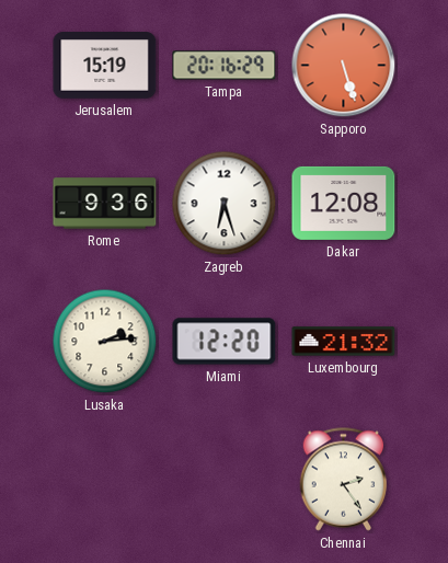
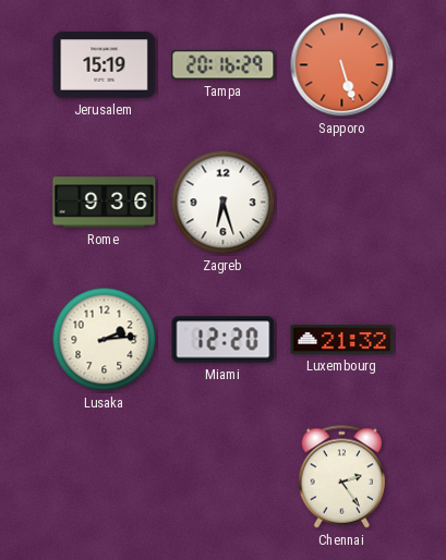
Dakar: 12:08 -> none
